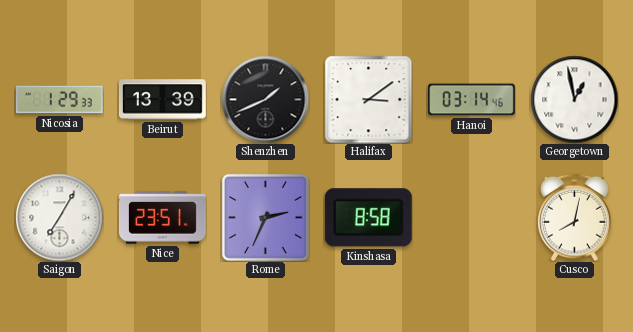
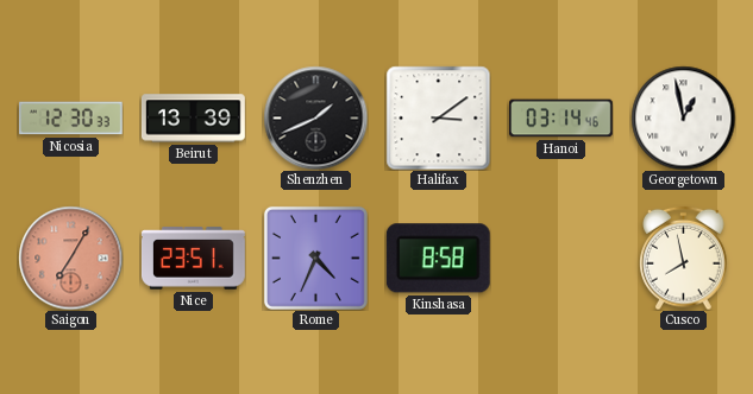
Nicosia: 1:29 -> 12:30
Saigon dial: white -> salmon
Rome: 2:34 -> 4:34
Cusco: 8:02 -> 7:58
